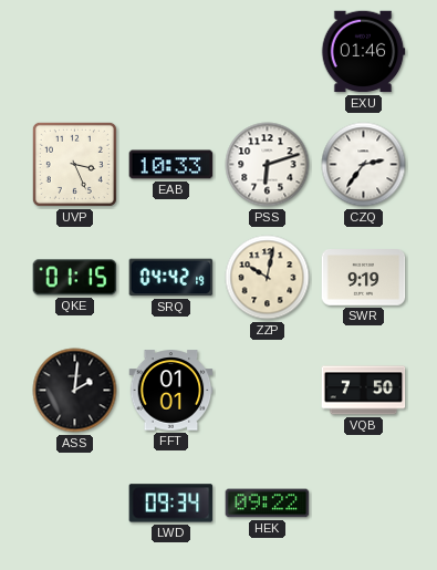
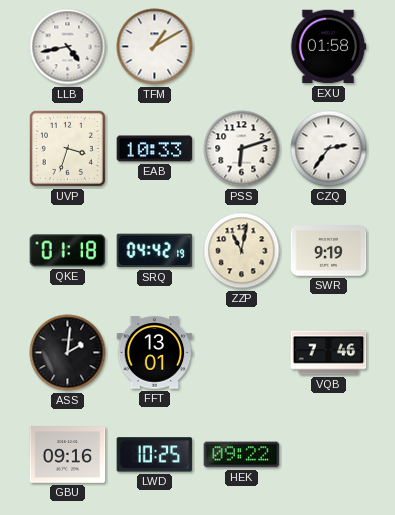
LLB: none -> 4:43
TFM: none -> 1:10
EXU: 01:46 -> 01:58
UVP: 3:26 -> 3:33
QKE: 01:15 -> 01:18
ZZP: 10:02 -> 11:02
FFT: 01:01 -> 13:01
VQB: 7:50 -> 7:46
GBU: none -> 09:16
LWD: 09:34 -> 10:25
